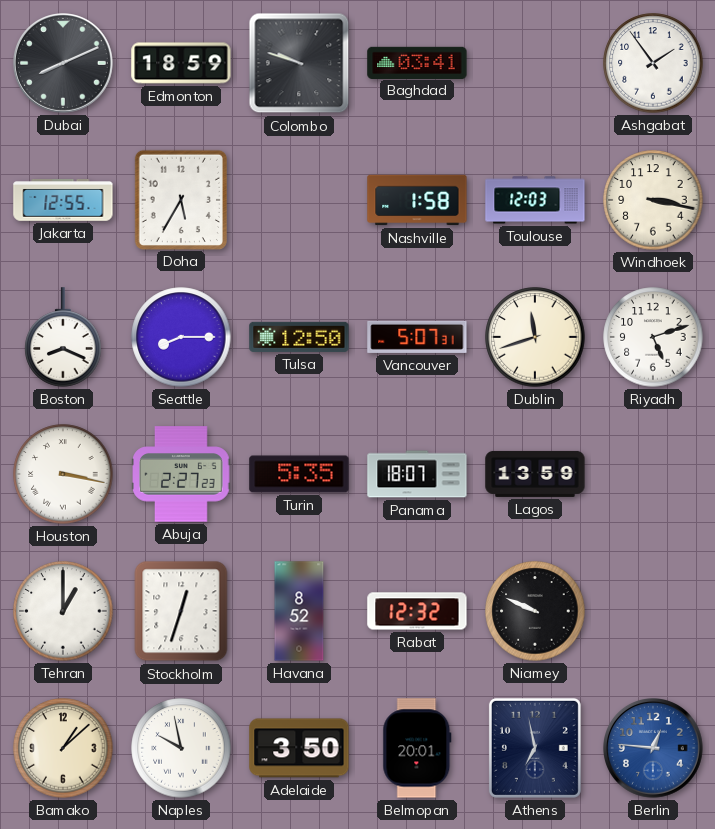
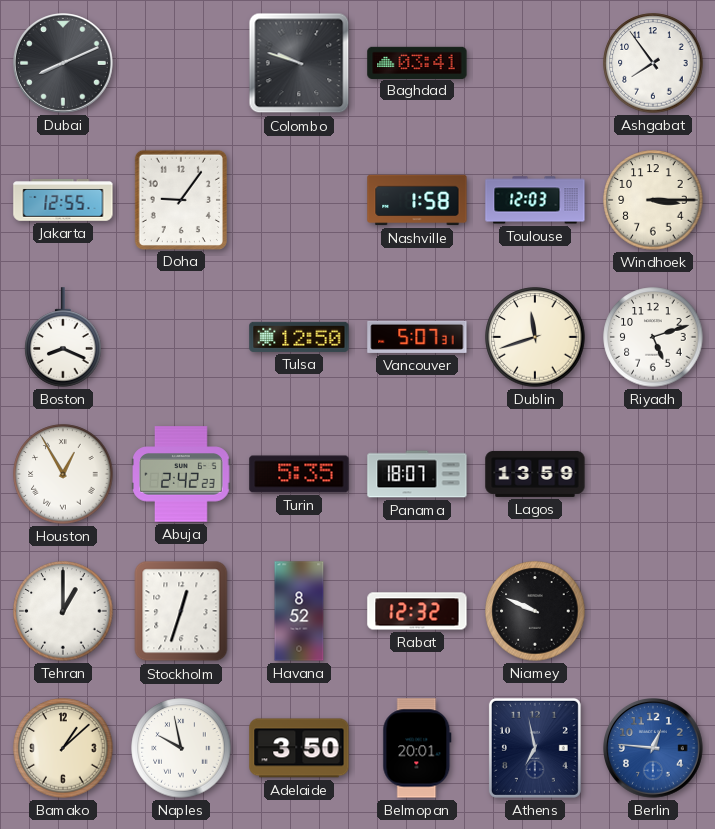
Edmonton: 18:59 -> none
Ashgabat: 1:54 -> 7:54
Doha: 5:35 -> 9:06
Windhoek: 3:17 -> 3:15
Seattle: 8:15 -> none
Houston: 3:17 -> 12:55
Abuja: 2:27 -> 2:42
